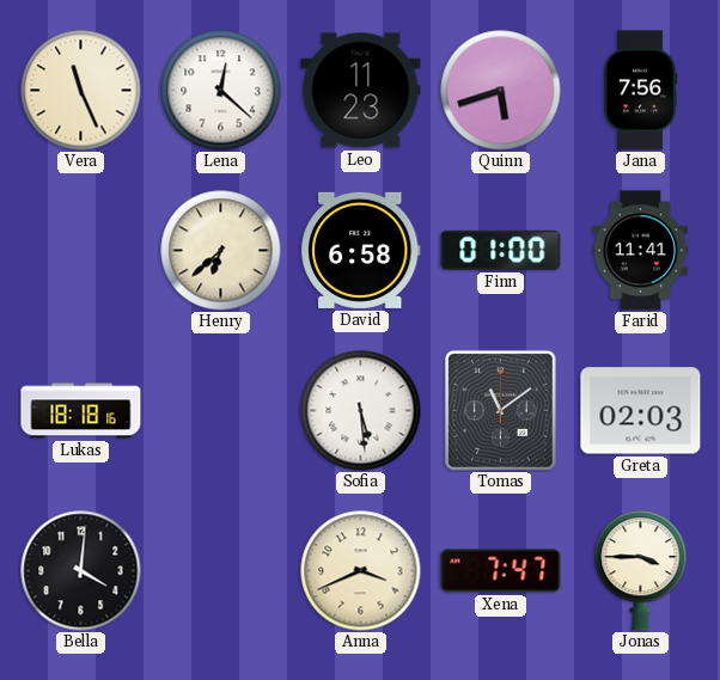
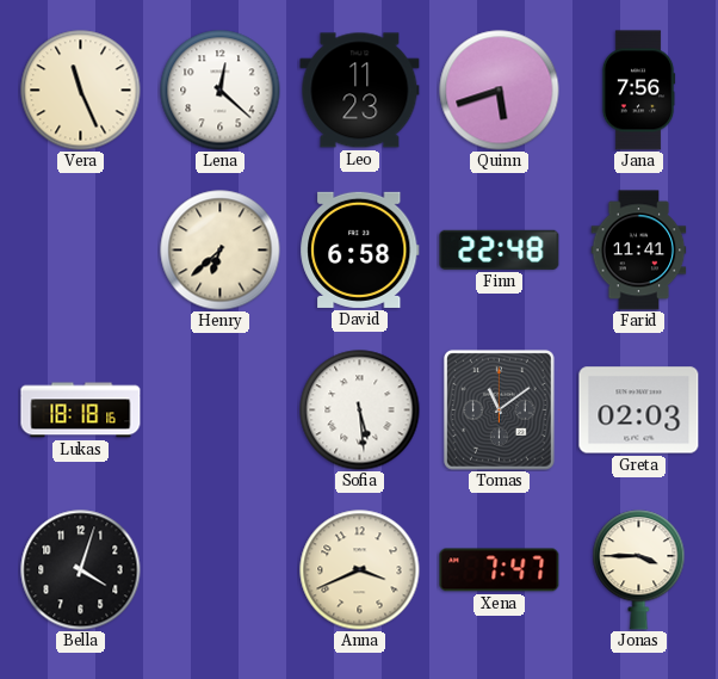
Finn: 01:00 -> 22:48
Bella: 4:01 -> 4:03
